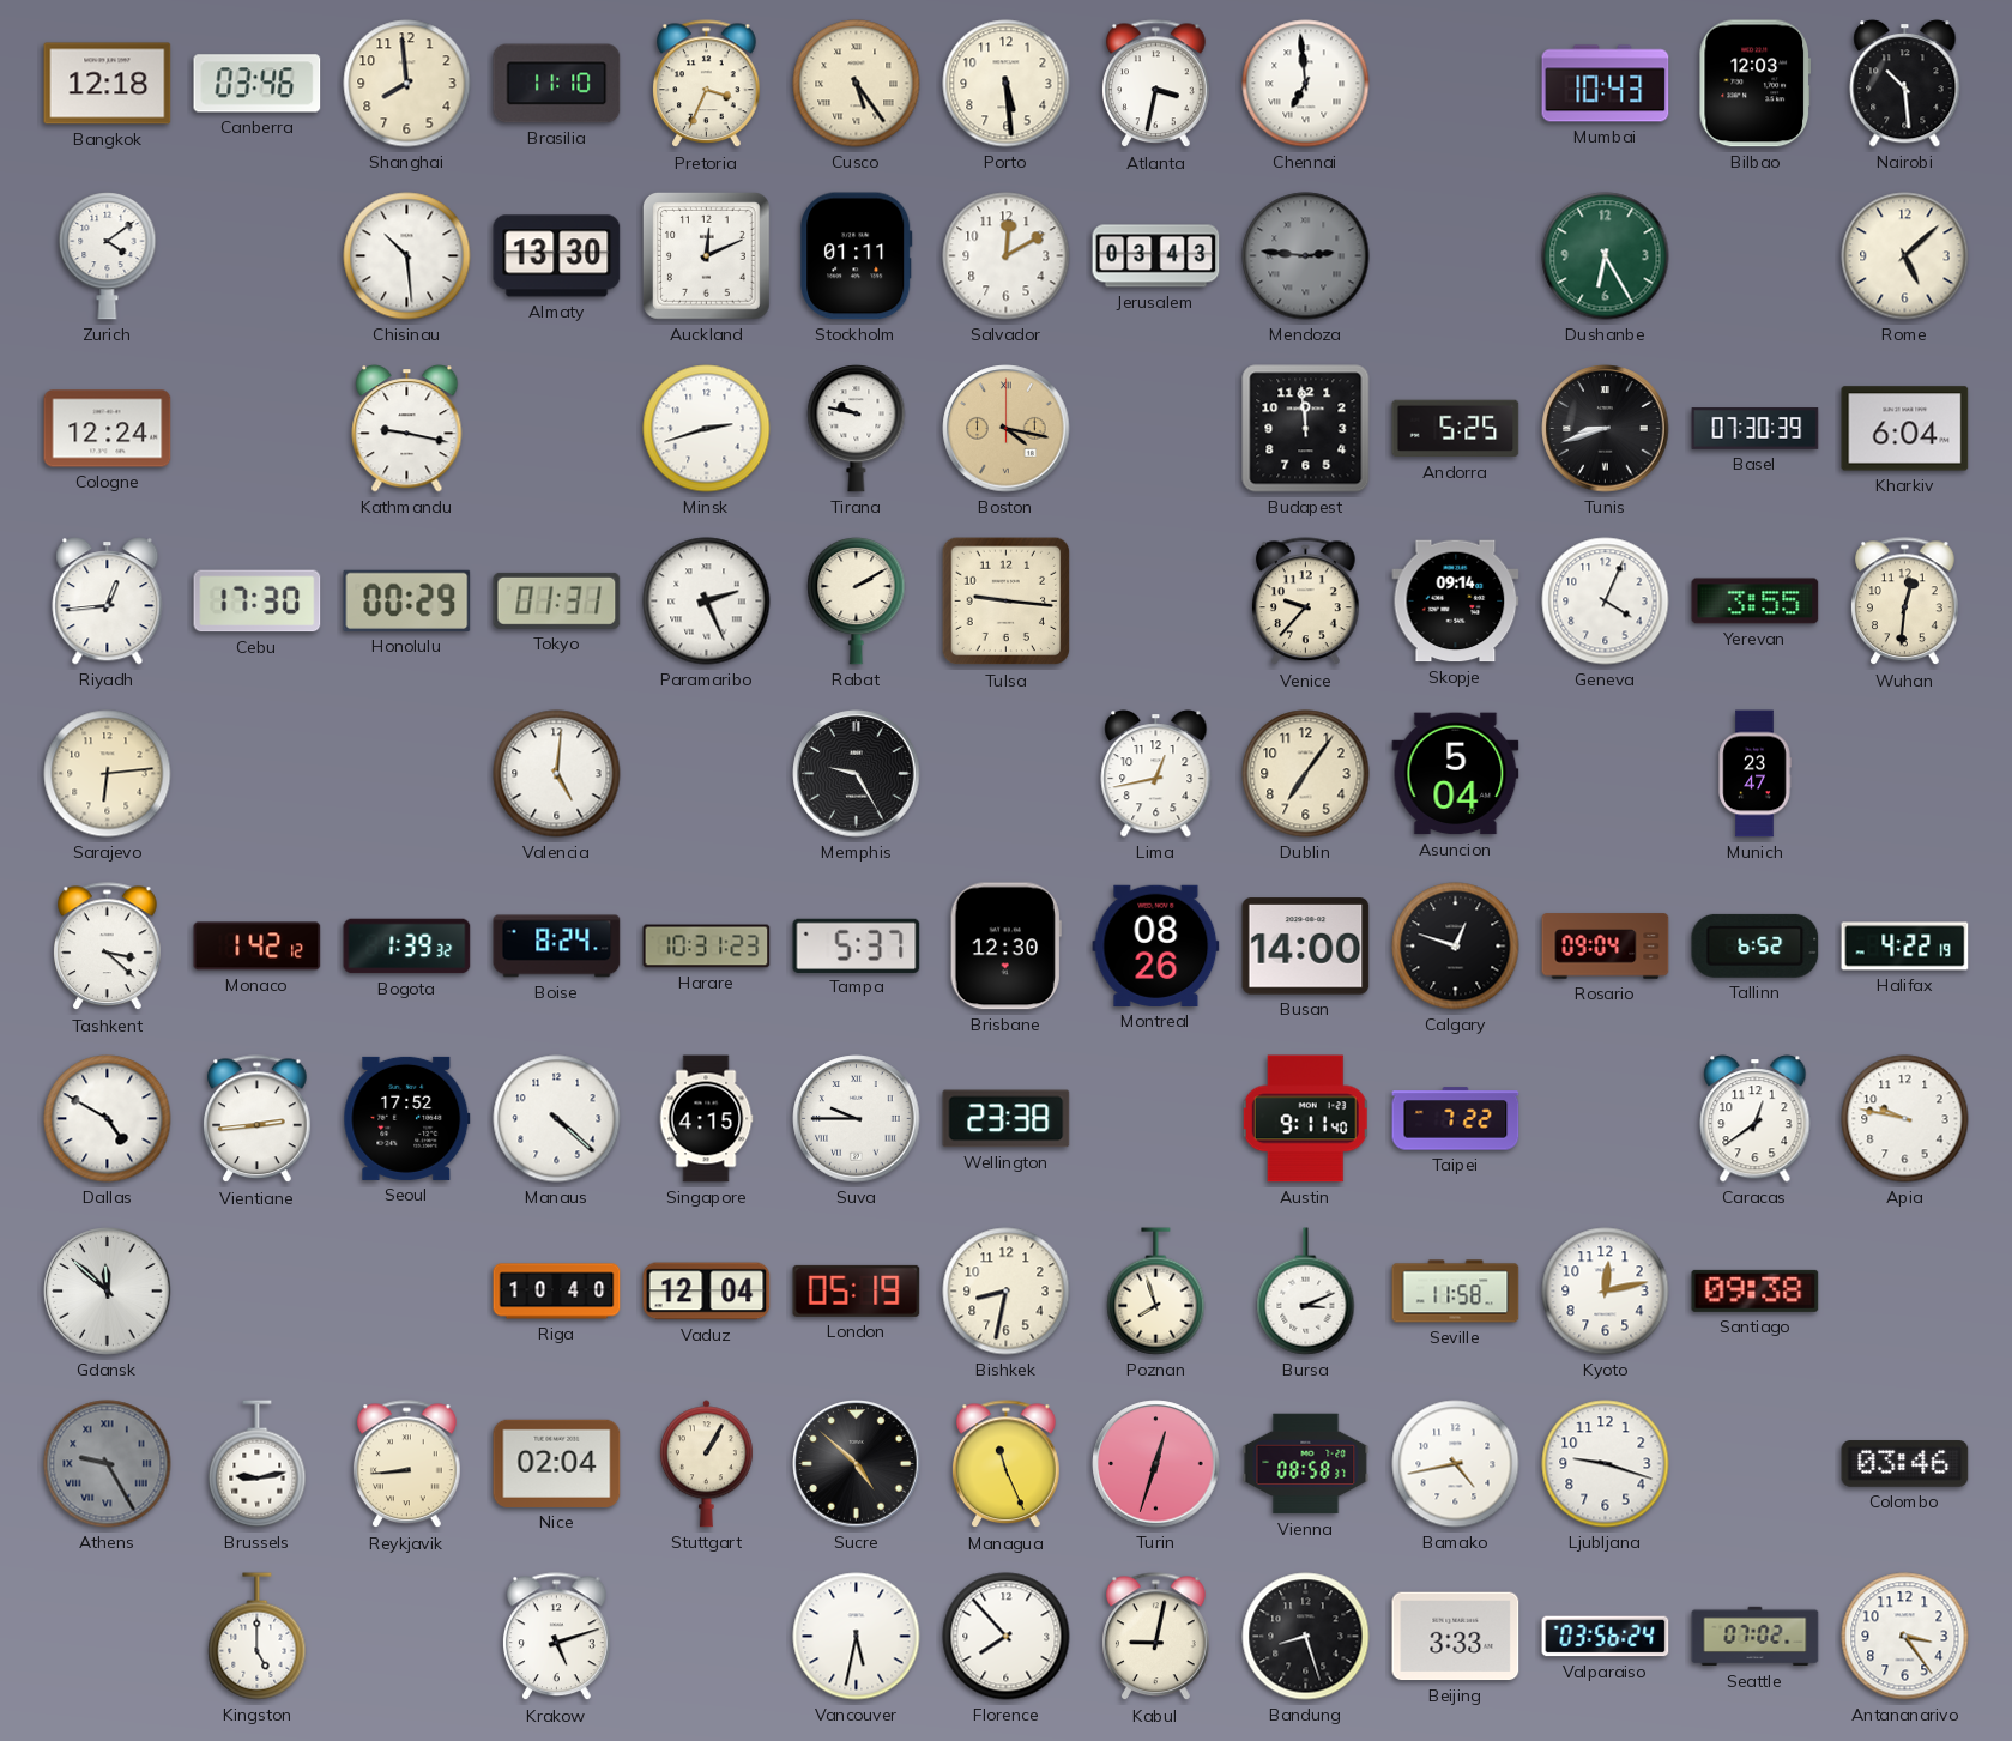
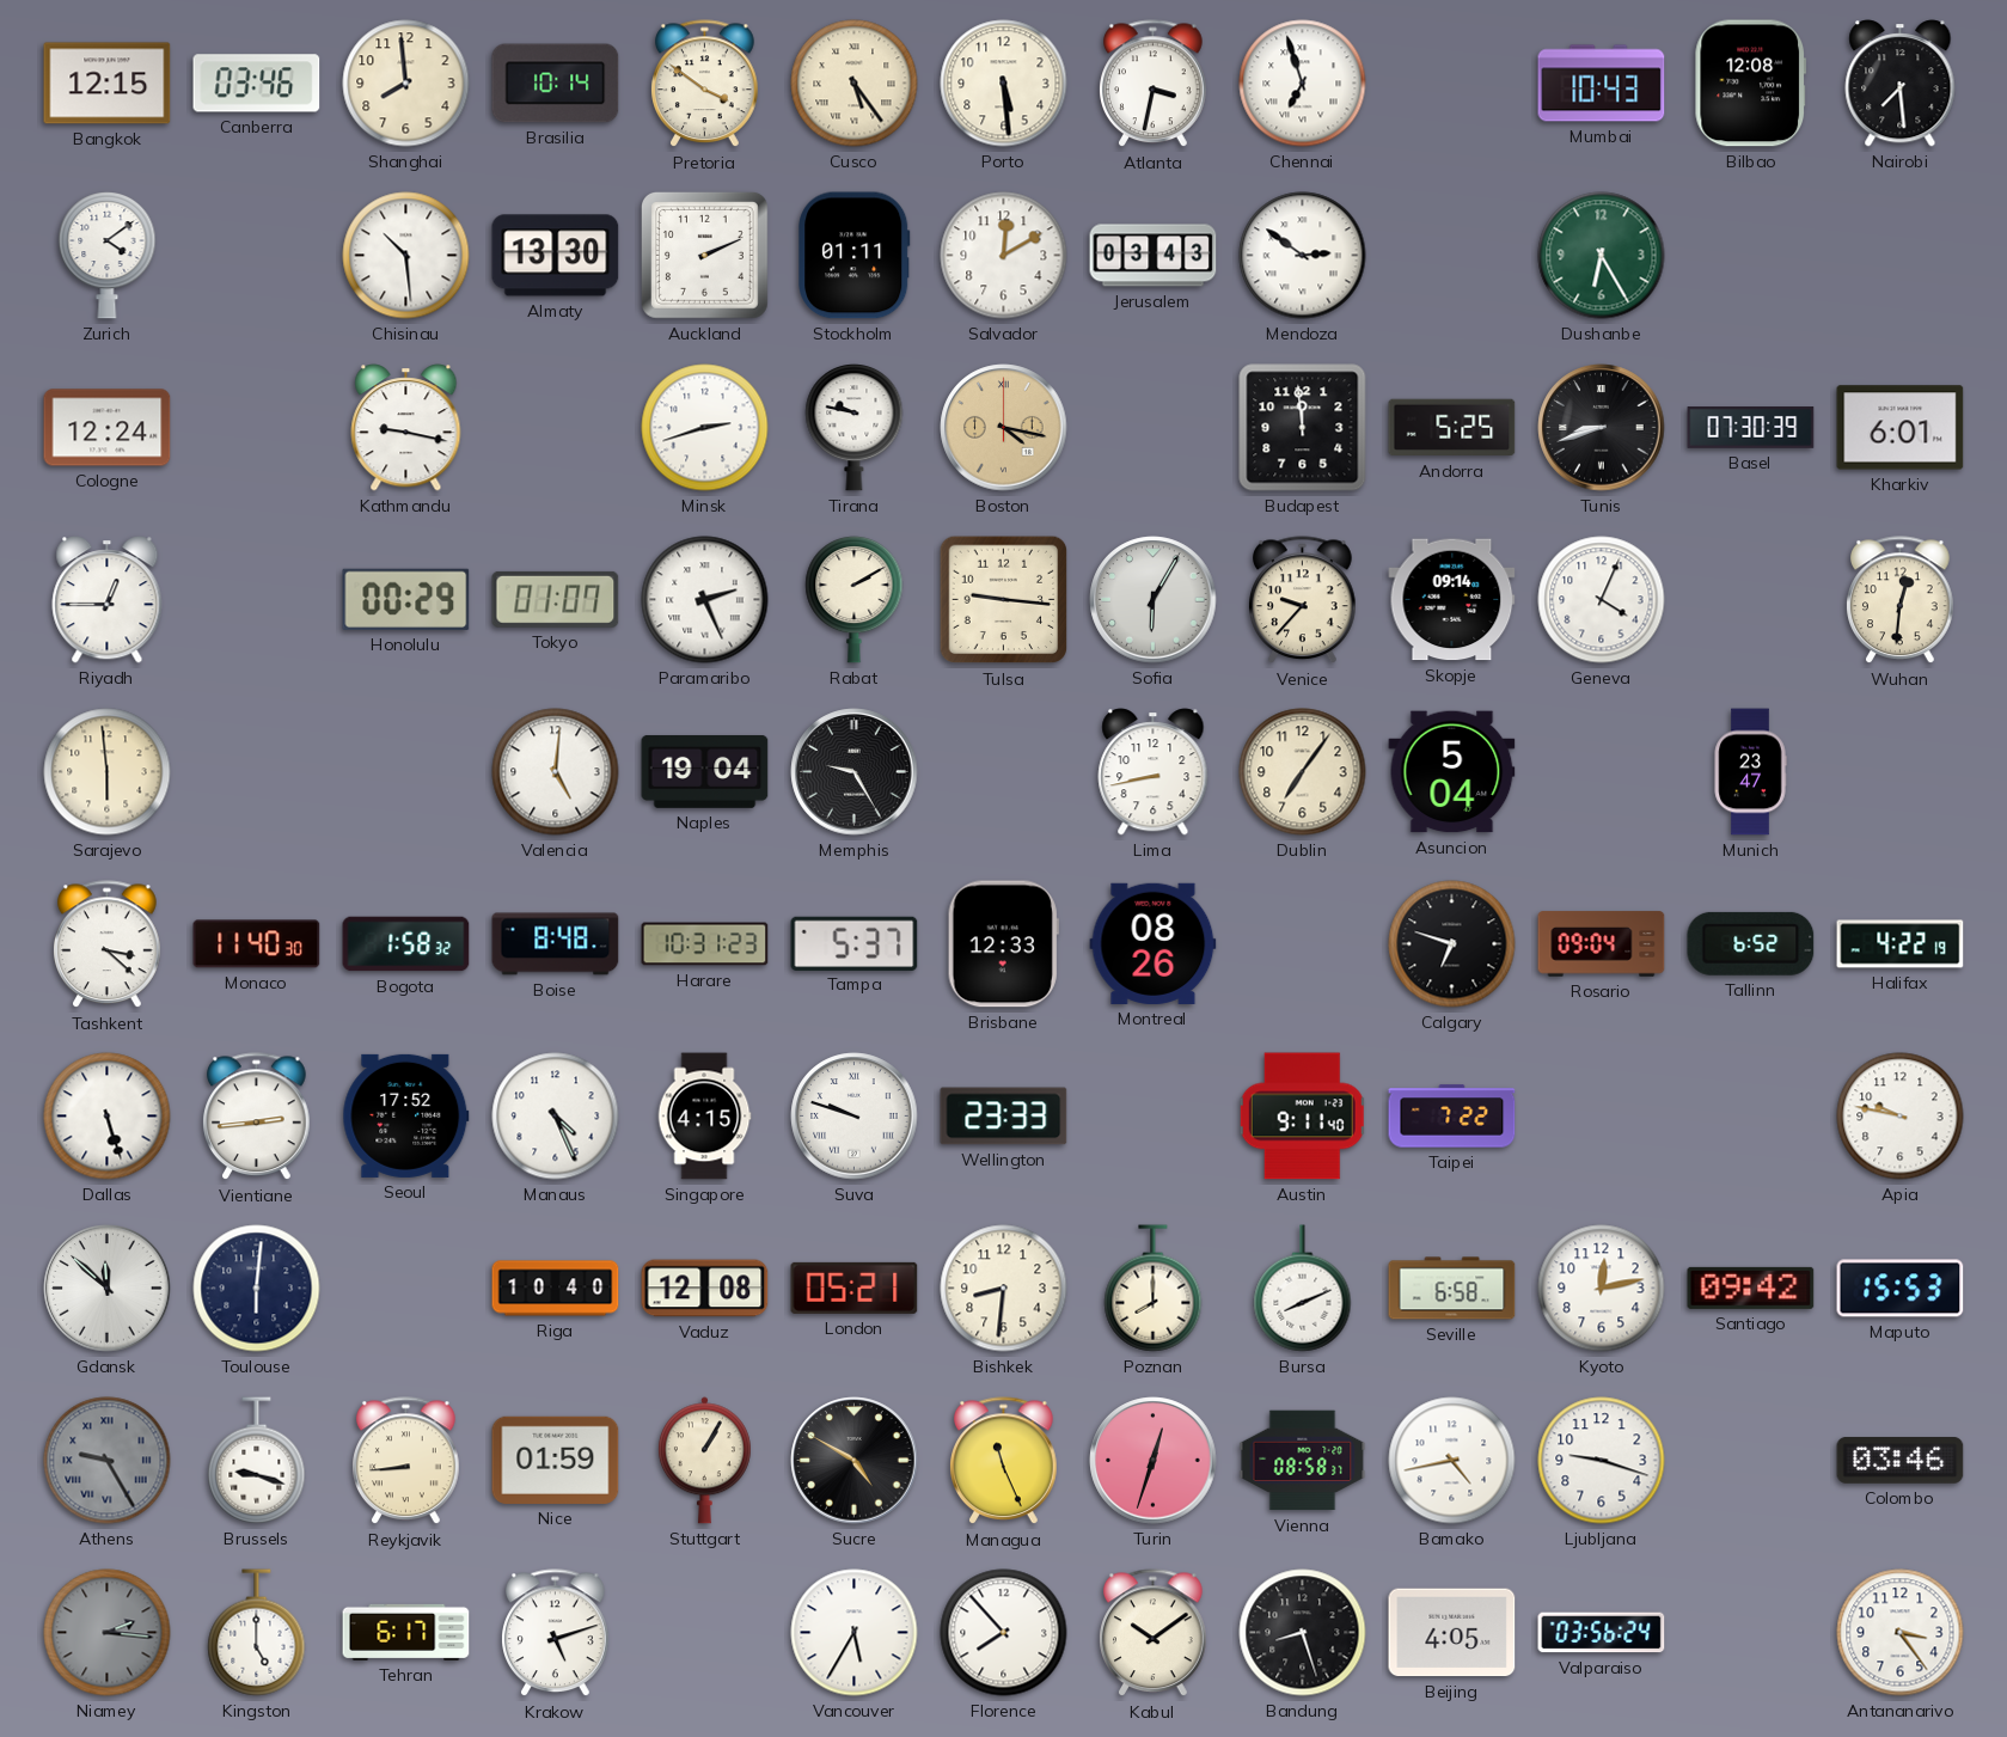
Bangkok: 12:18 -> 12:15
Brasilia: 11:10 -> 10:14
Pretoria: 3:34 -> 3:51
Chennai: 6:59 -> 6:57
Bilbao: 12:03 -> 12:08
Nairobi: 10:29 -> 7:29
Auckland: 12:11 -> 2:11
Mendoza: 2:46 -> 2:51
Mendoza dial: grey -> white
Rome: 5:08 -> none
Kharkiv: 6:04 -> 6:01
Riyadh: 12:44 -> 12:45
Cebu: 17:30 -> none
Tokyo: 01:31 -> 01:07
Sofia: none -> 6:05
Yerevan: 3:55 -> none
Sarajevo: 6:14 -> 5:59
Naples: none -> 19:04
Lima: 12:43 -> 8:43
Monaco: 1:42 -> 11:40
Bogota: 1:39 -> 1:58
Boise: 8:24 -> 8:48
Brisbane: 12:30 -> 12:33
Busan: 14:00 -> none
Calgary: 12:48 -> 6:48
Dallas: 4:50 -> 5:27
Manaus: 4:22 -> 4:26
Suva: 9:45 -> 9:48
Wellington: 23:38 -> 23:33
Caracas: 12:39 -> none
Toulouse: none -> 6:01
Vaduz: 12:04 -> 12:08
London: 05:19 -> 05:21
Bishkek: 8:32 -> 8:31
Poznan: 7:57 -> 8:00
Bursa: 3:11 -> 8:11
Seville: 11:58 -> 6:58
Santiago: 09:38 -> 09:42
Maputo: none -> 15:53
Brussels: 9:13 -> 9:18
Nice: 02:04 -> 01:59
Sucre: 4:52 -> 4:50
Niamey: none -> 2:16
Tehran: none -> 6:17
Vancouver: 5:32 -> 5:35
Kabul: 9:02 -> 10:09
Beijing: 3:33 -> 4:05
Seattle: 07:02 -> none
